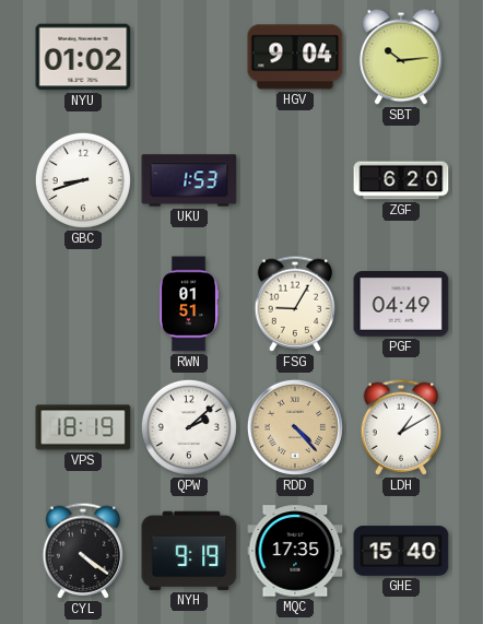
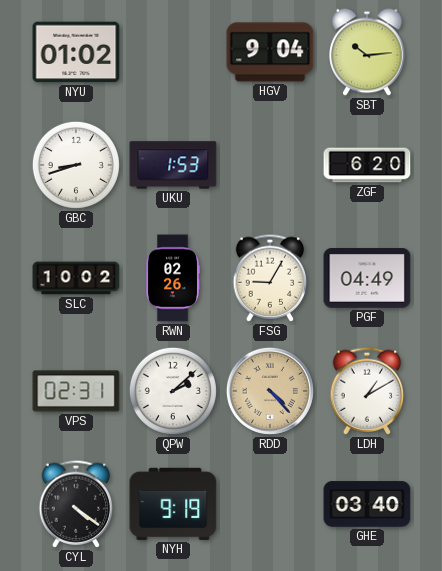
SLC: none -> 10:02
RWN: 01:51 -> 02:26
VPS: 18:19 -> 02:31
MQC: 17:35 -> none
GHE: 15:40 -> 03:40
